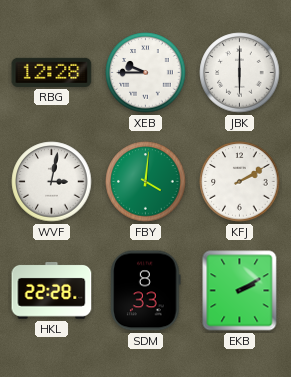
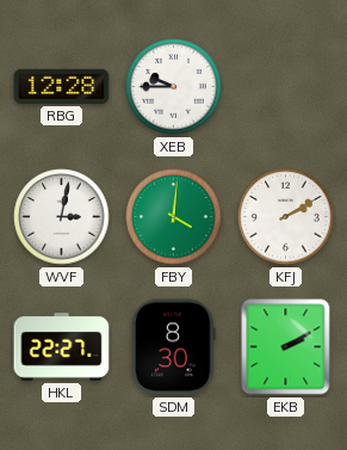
JBK: 6:00 -> none
HKL: 22:28 -> 22:27
SDM: 8:33 -> 8:30
